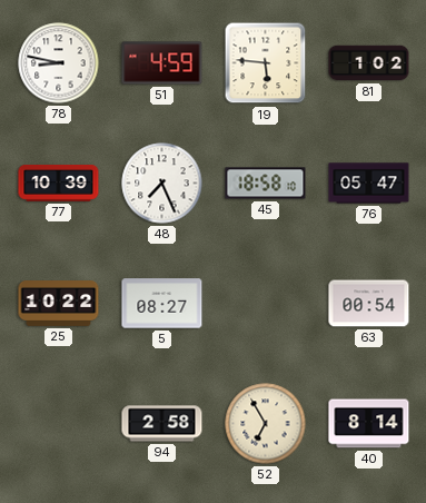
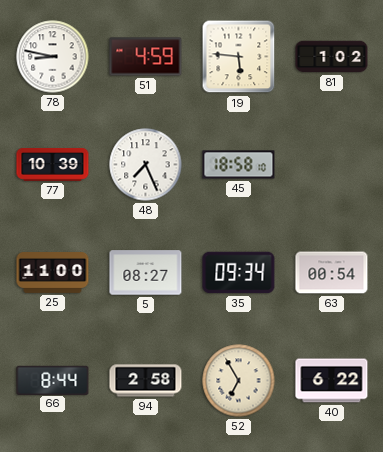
76: 05:47 -> none
25: 10:22 -> 11:00
35: none -> 09:34
66: none -> 8:44
40: 8:14 -> 6:22
